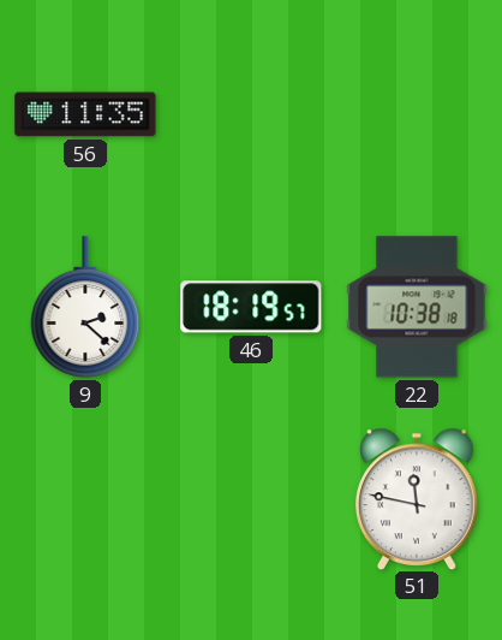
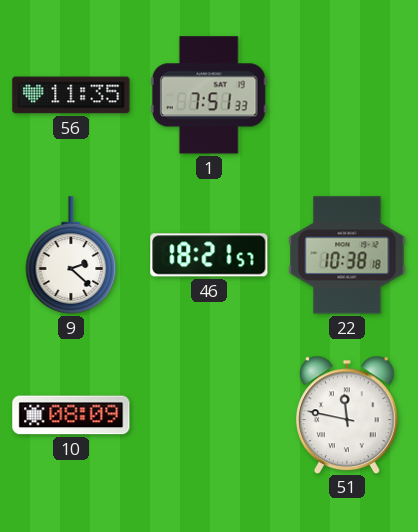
1: none -> 7:51
46: 18:19 -> 18:21
10: none -> 08:09
